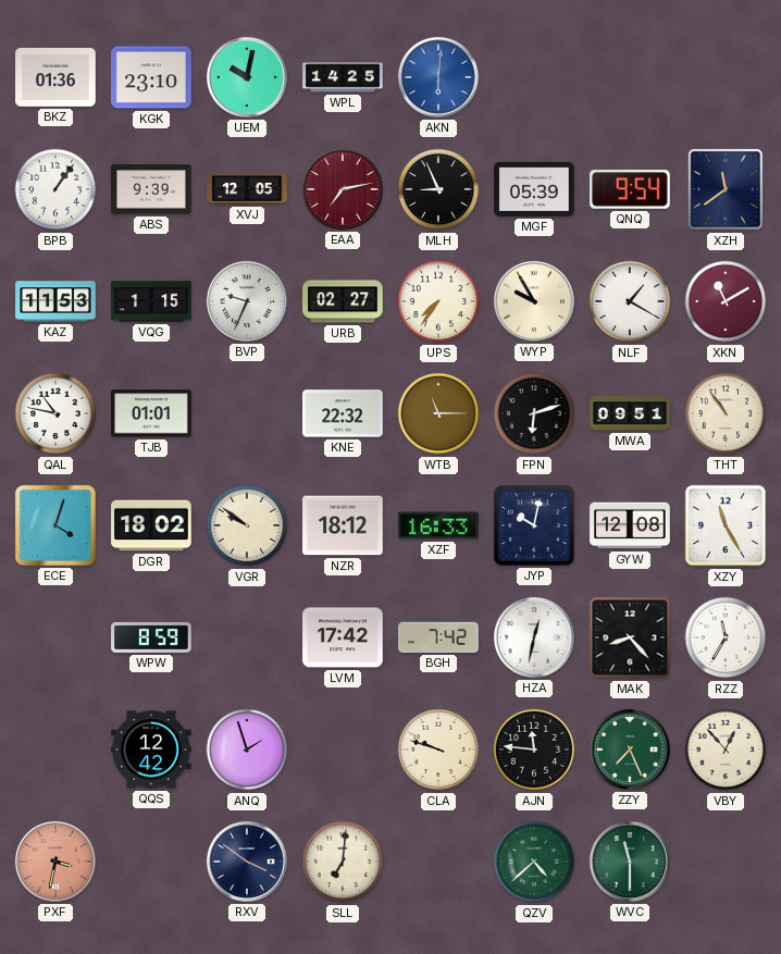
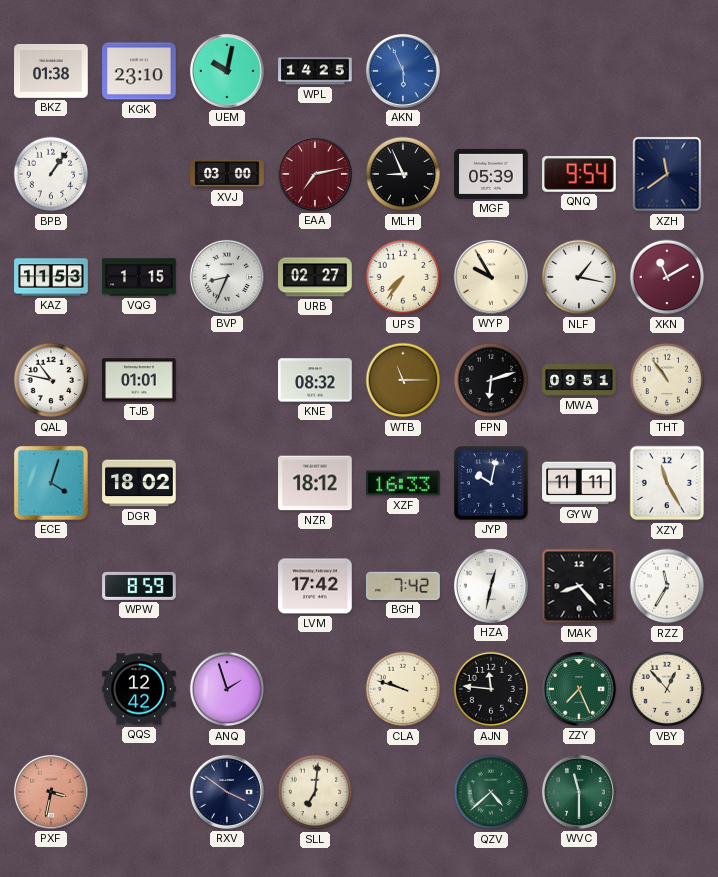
BKZ: 01:36 -> 01:38
AKN: 6:01 -> 5:56
ABS: 9:39 -> none
XVJ: 12:05 -> 03:00
BVP: 9:34 -> 8:34
NLF: 1:20 -> 1:17
KNE: 22:32 -> 08:32
VGR: 9:51 -> none
GYW: 12:08 -> 11:11
